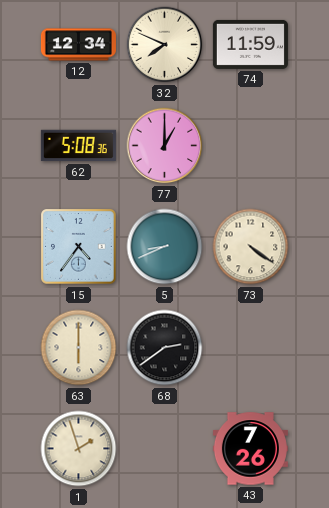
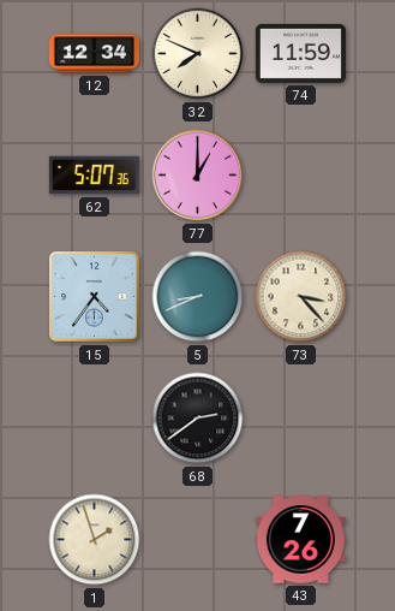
62: 5:08 -> 5:07
73: 4:21 -> 3:23
63: 6:00 -> none
